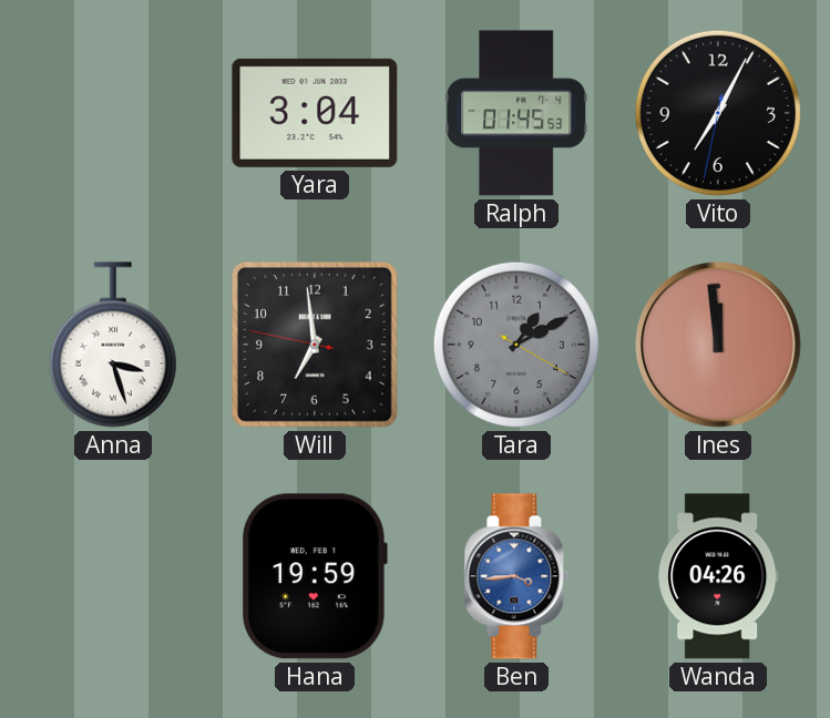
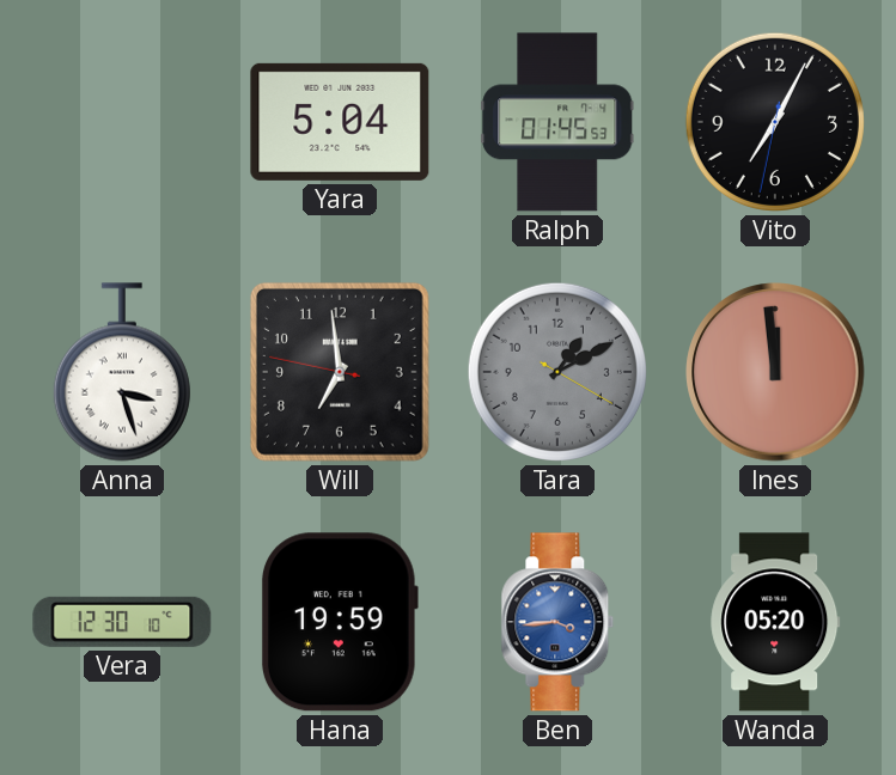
Yara: 3:04 -> 5:04
Vera: none -> 12:30
Wanda: 04:26 -> 05:20
